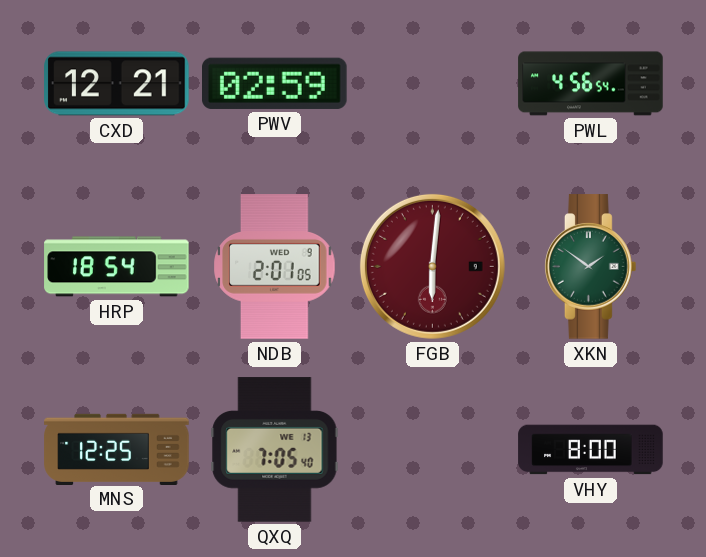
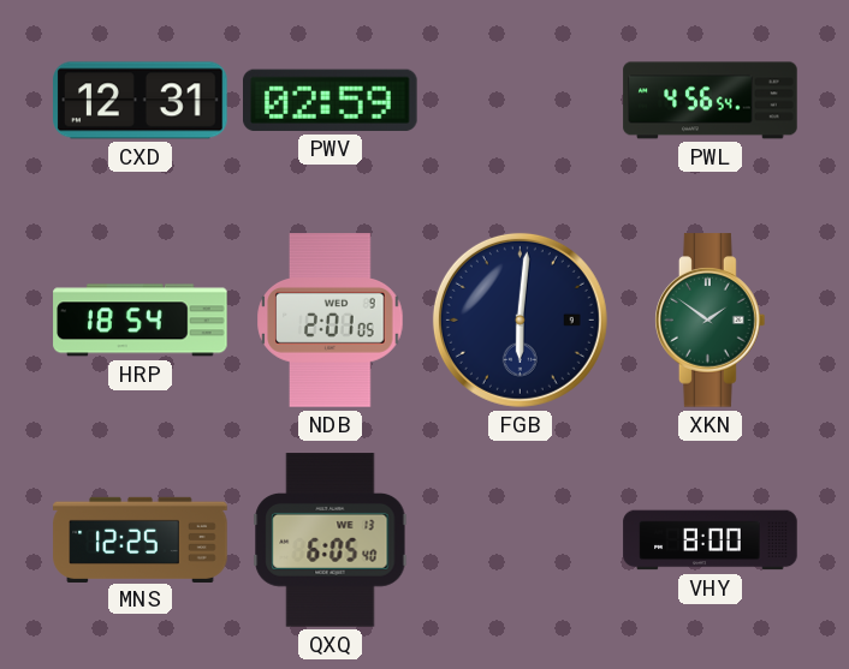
CXD: 12:21 -> 12:31
FGB dial: burgundy -> navy
QXQ: 7:05 -> 6:05
